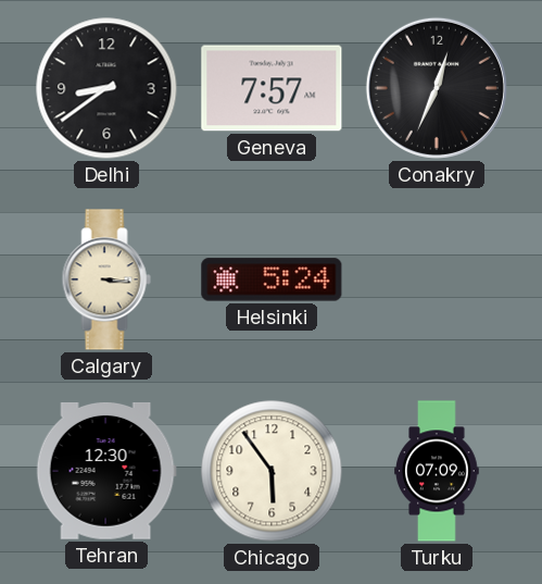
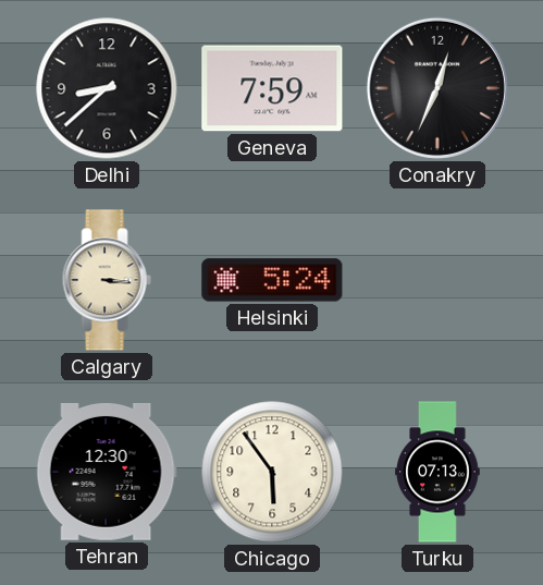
Delhi: 8:39 -> 8:38
Geneva: 7:57 -> 7:59
Turku: 07:09 -> 07:13
